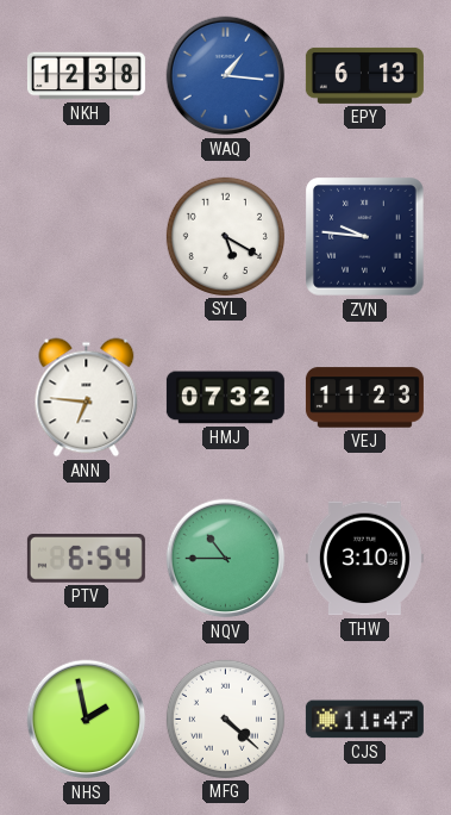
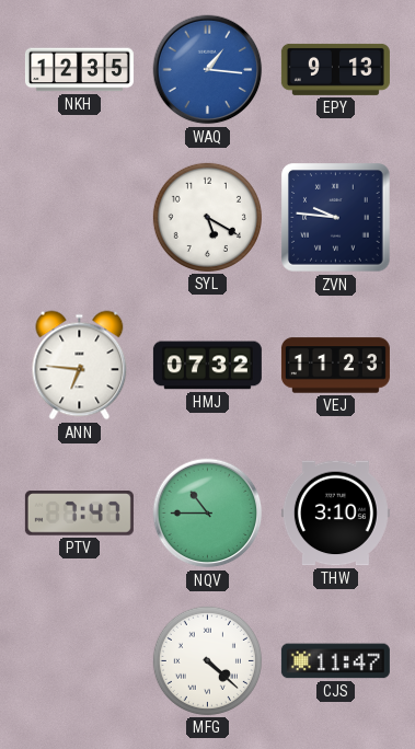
NKH: 12:38 -> 12:35
EPY: 6:13 -> 9:13
PTV: 6:54 -> 7:47
NHS: 1:58 -> none
